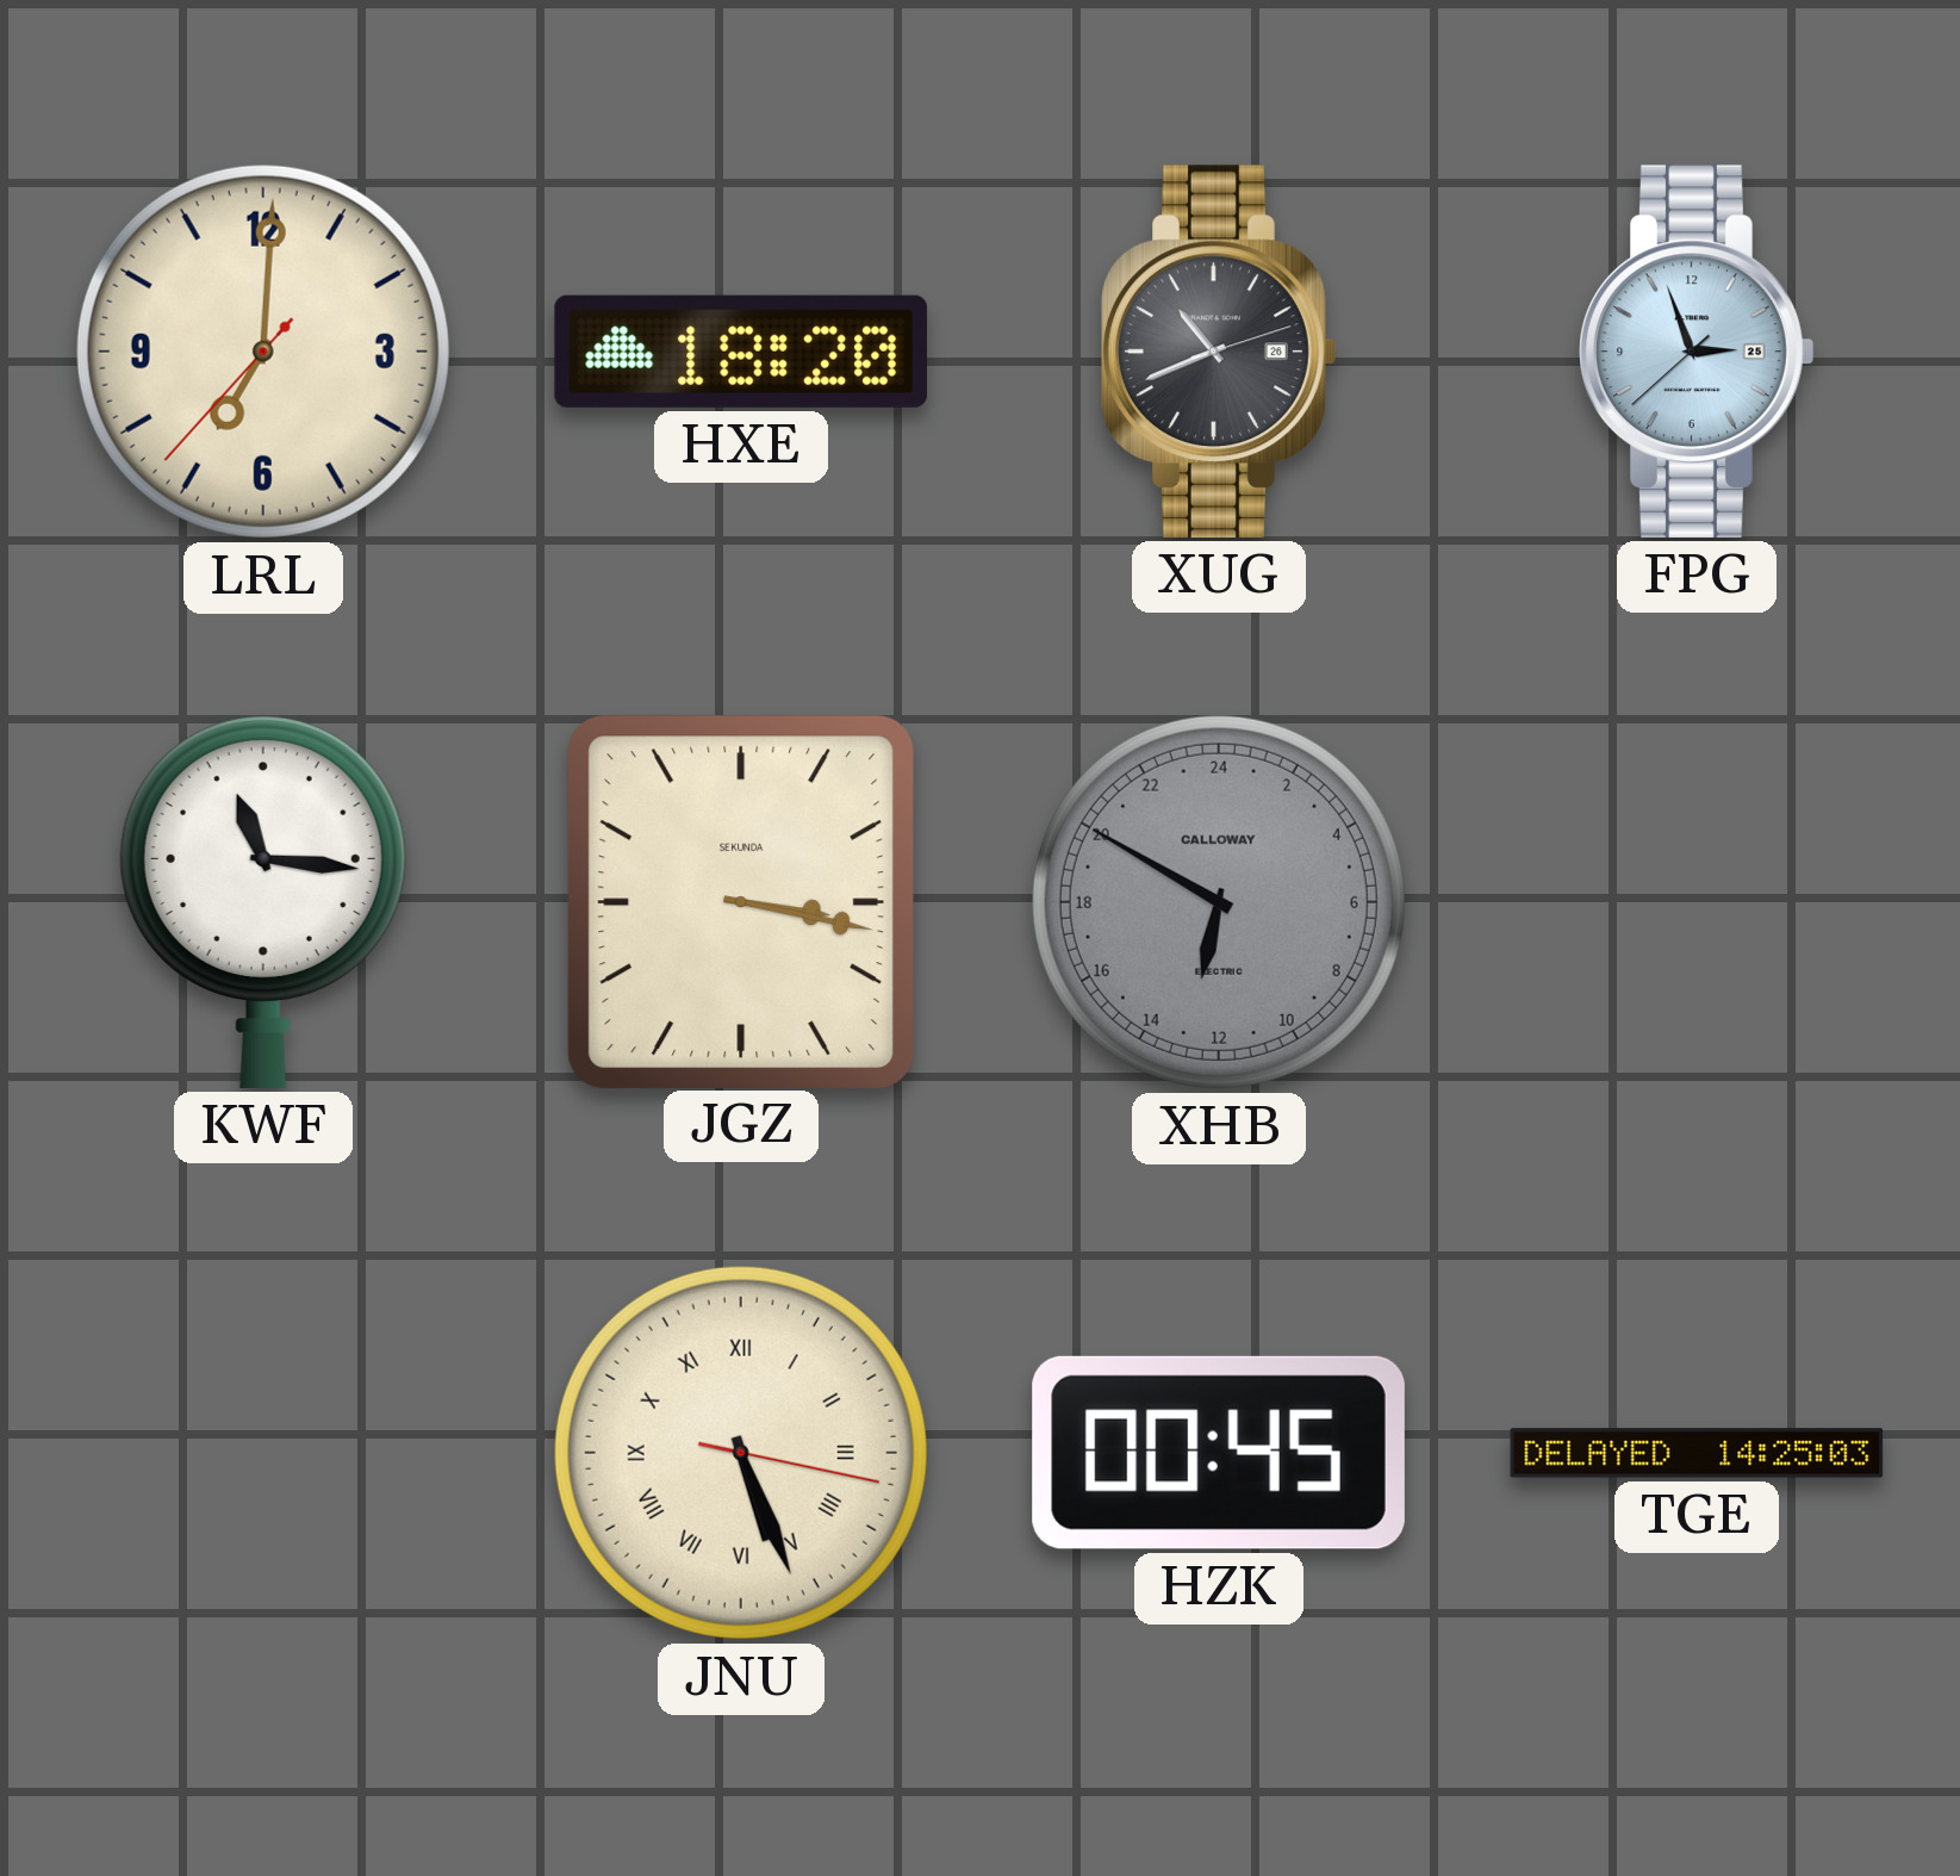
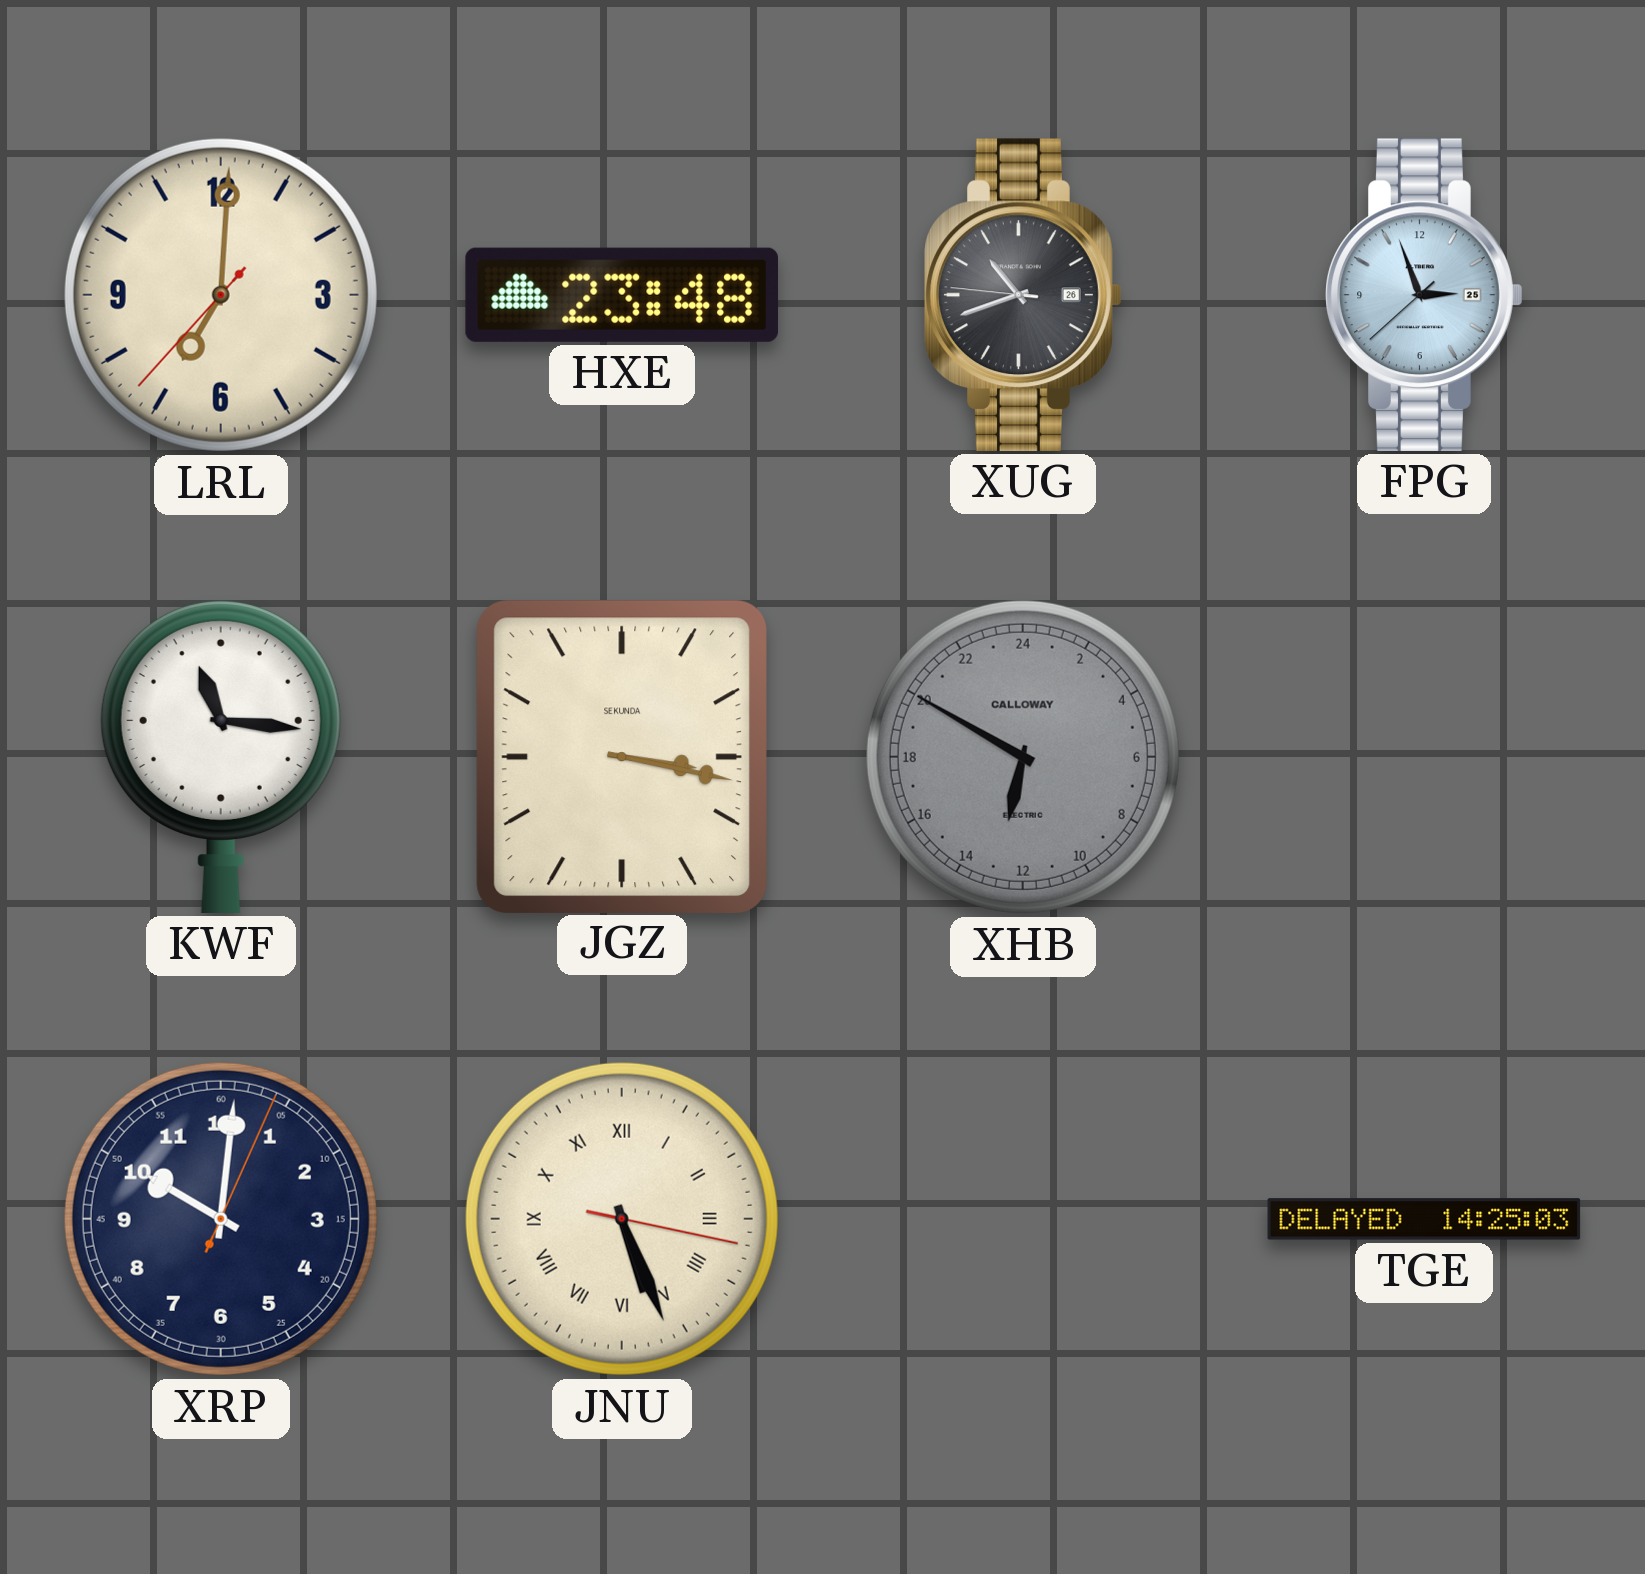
HXE: 18:20 -> 23:48
XUG: 10:41:12 -> 10:41:46
XRP: none -> 10:01
HZK: 00:45 -> none
